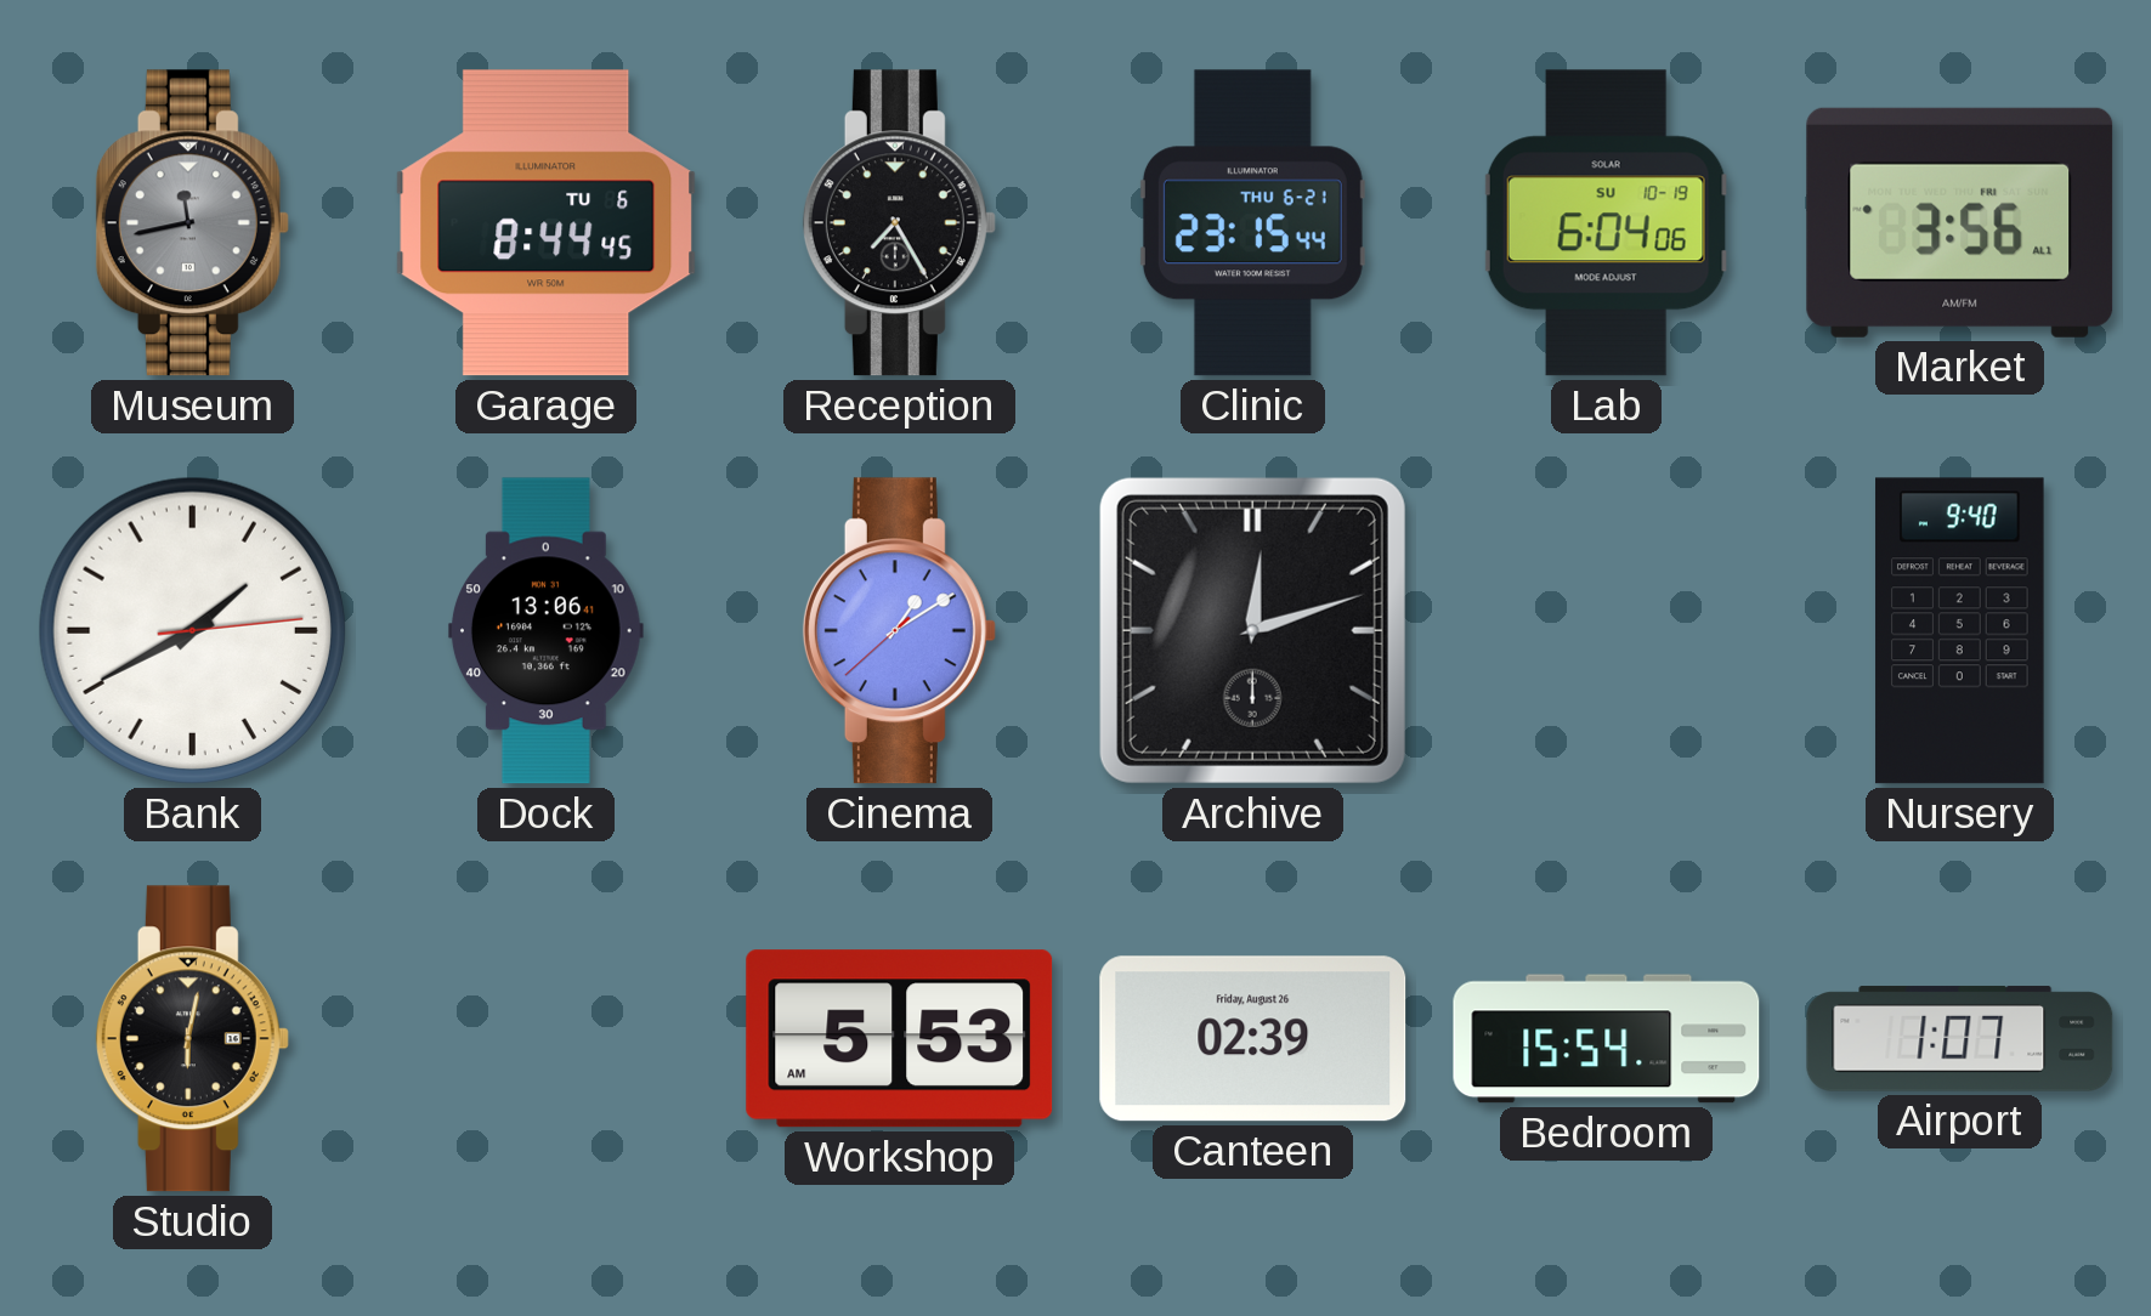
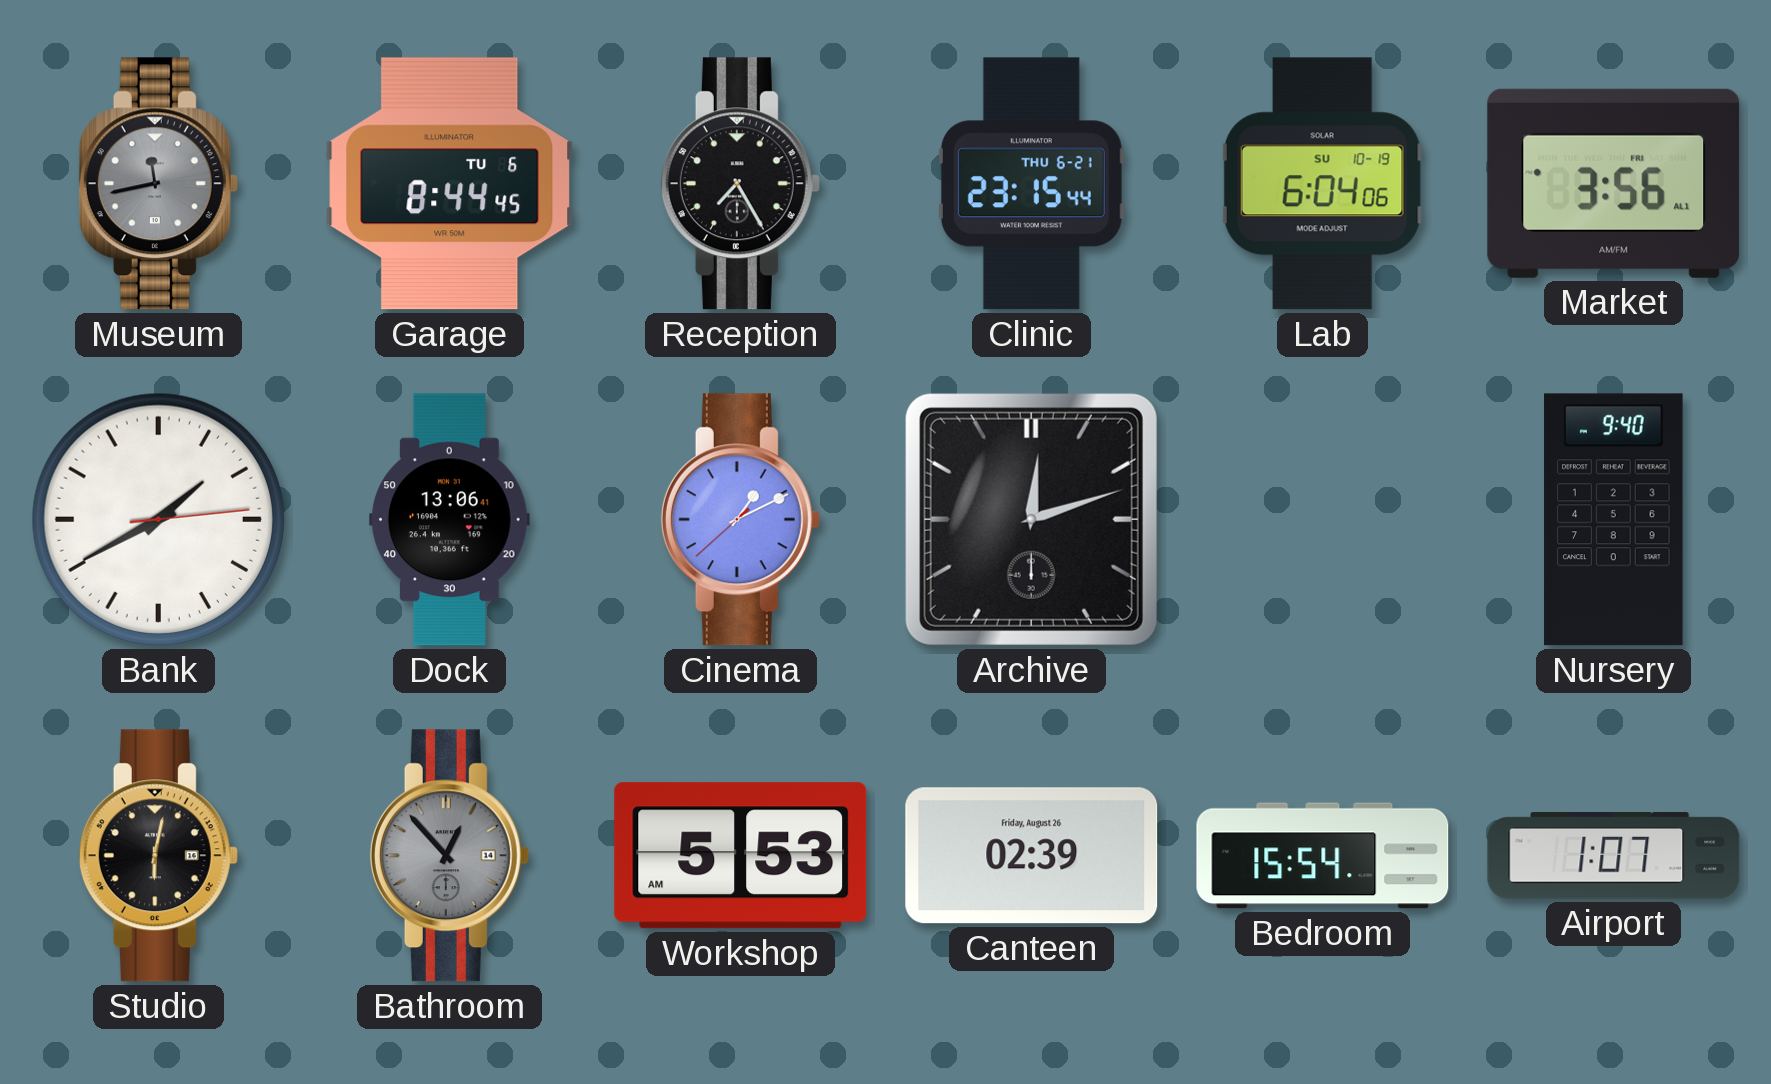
Cinema: 1:09 -> 1:10
Bathroom: none -> 12:53
